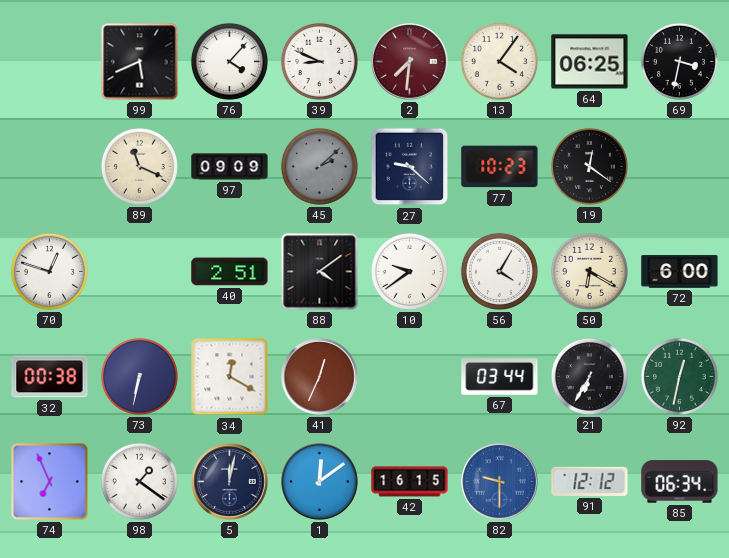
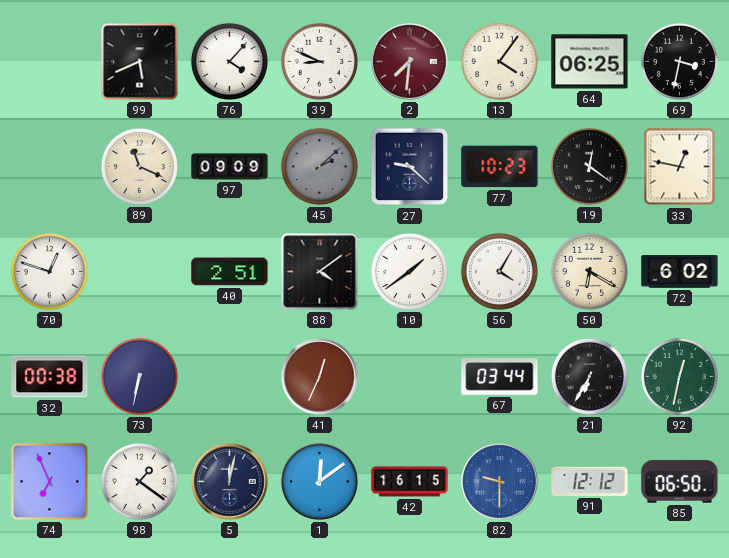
33: none -> 12:47
10: 9:39 -> 1:39
72: 6:00 -> 6:02
34: 12:20 -> none
85: 06:34 -> 06:50
